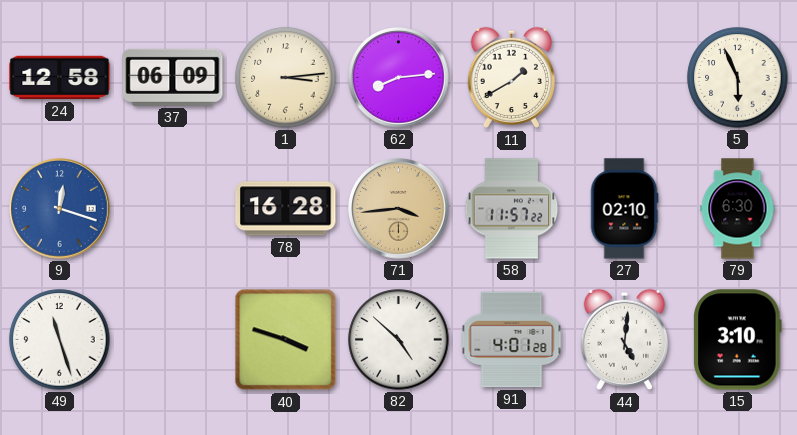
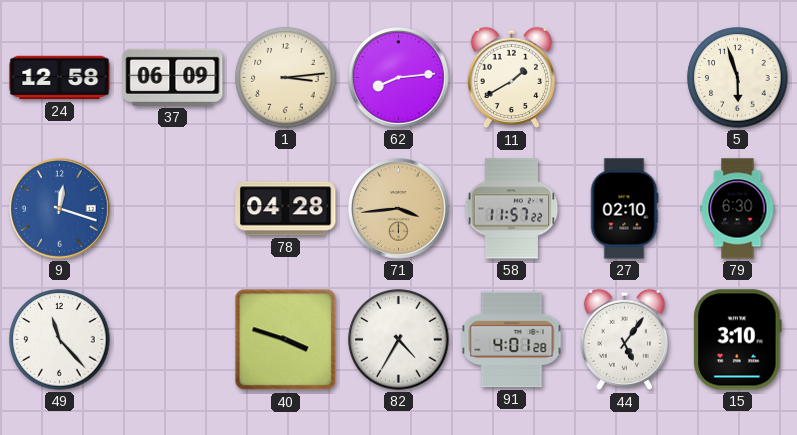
5: 5:56 -> 5:57
78: 16:28 -> 04:28
49: 11:27 -> 11:23
82: 4:52 -> 4:35
44: 5:01 -> 5:06
